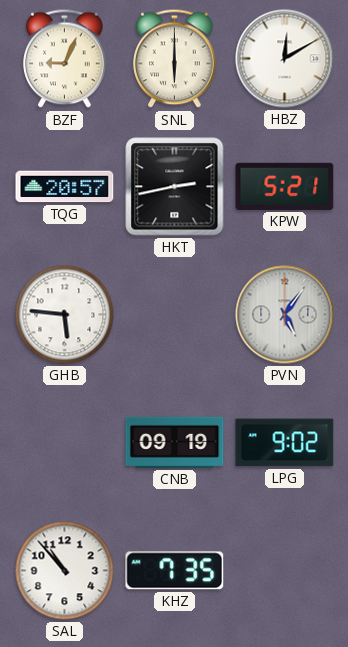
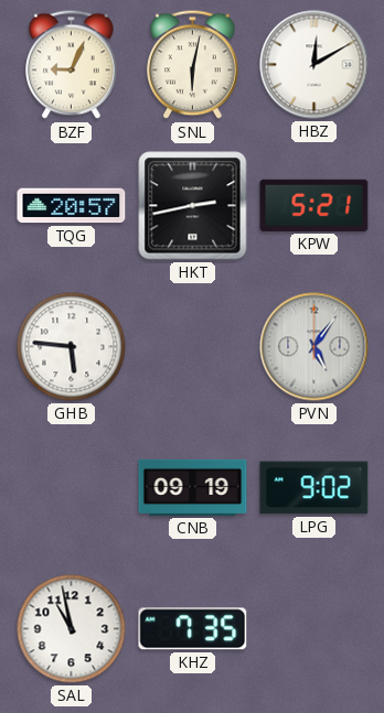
SNL: 6:00 -> 6:02
SAL: 10:53 -> 10:58
